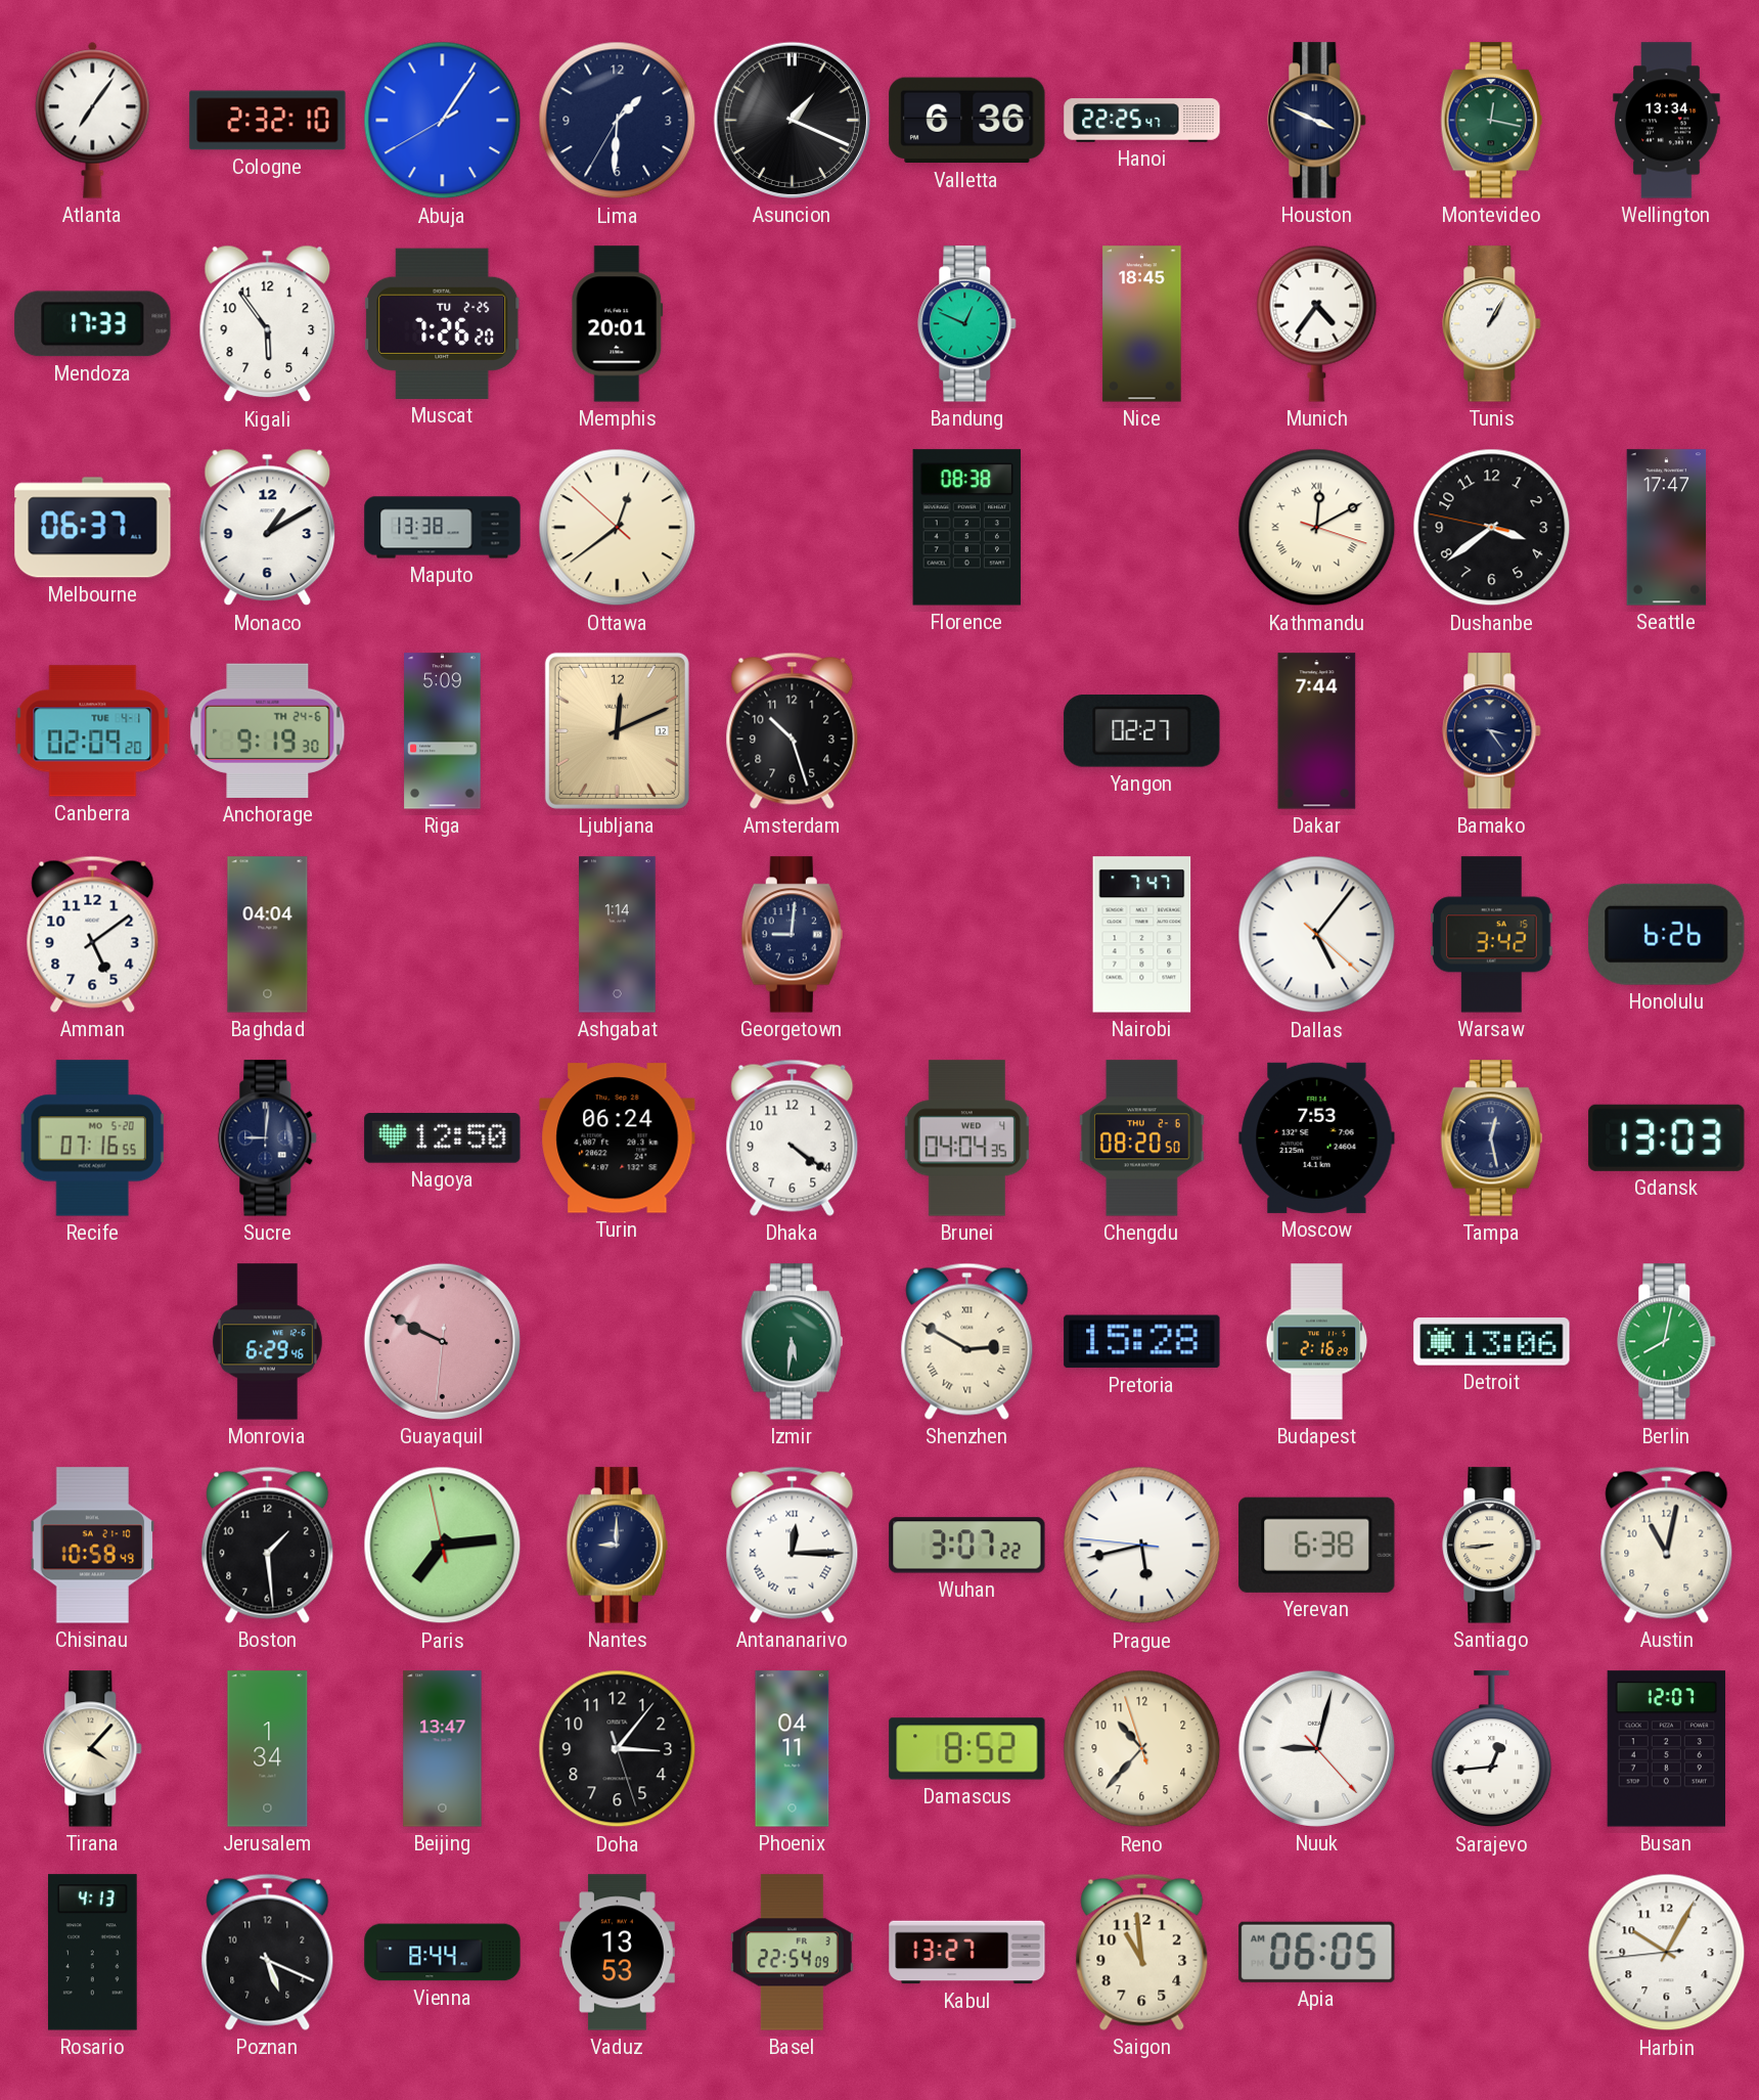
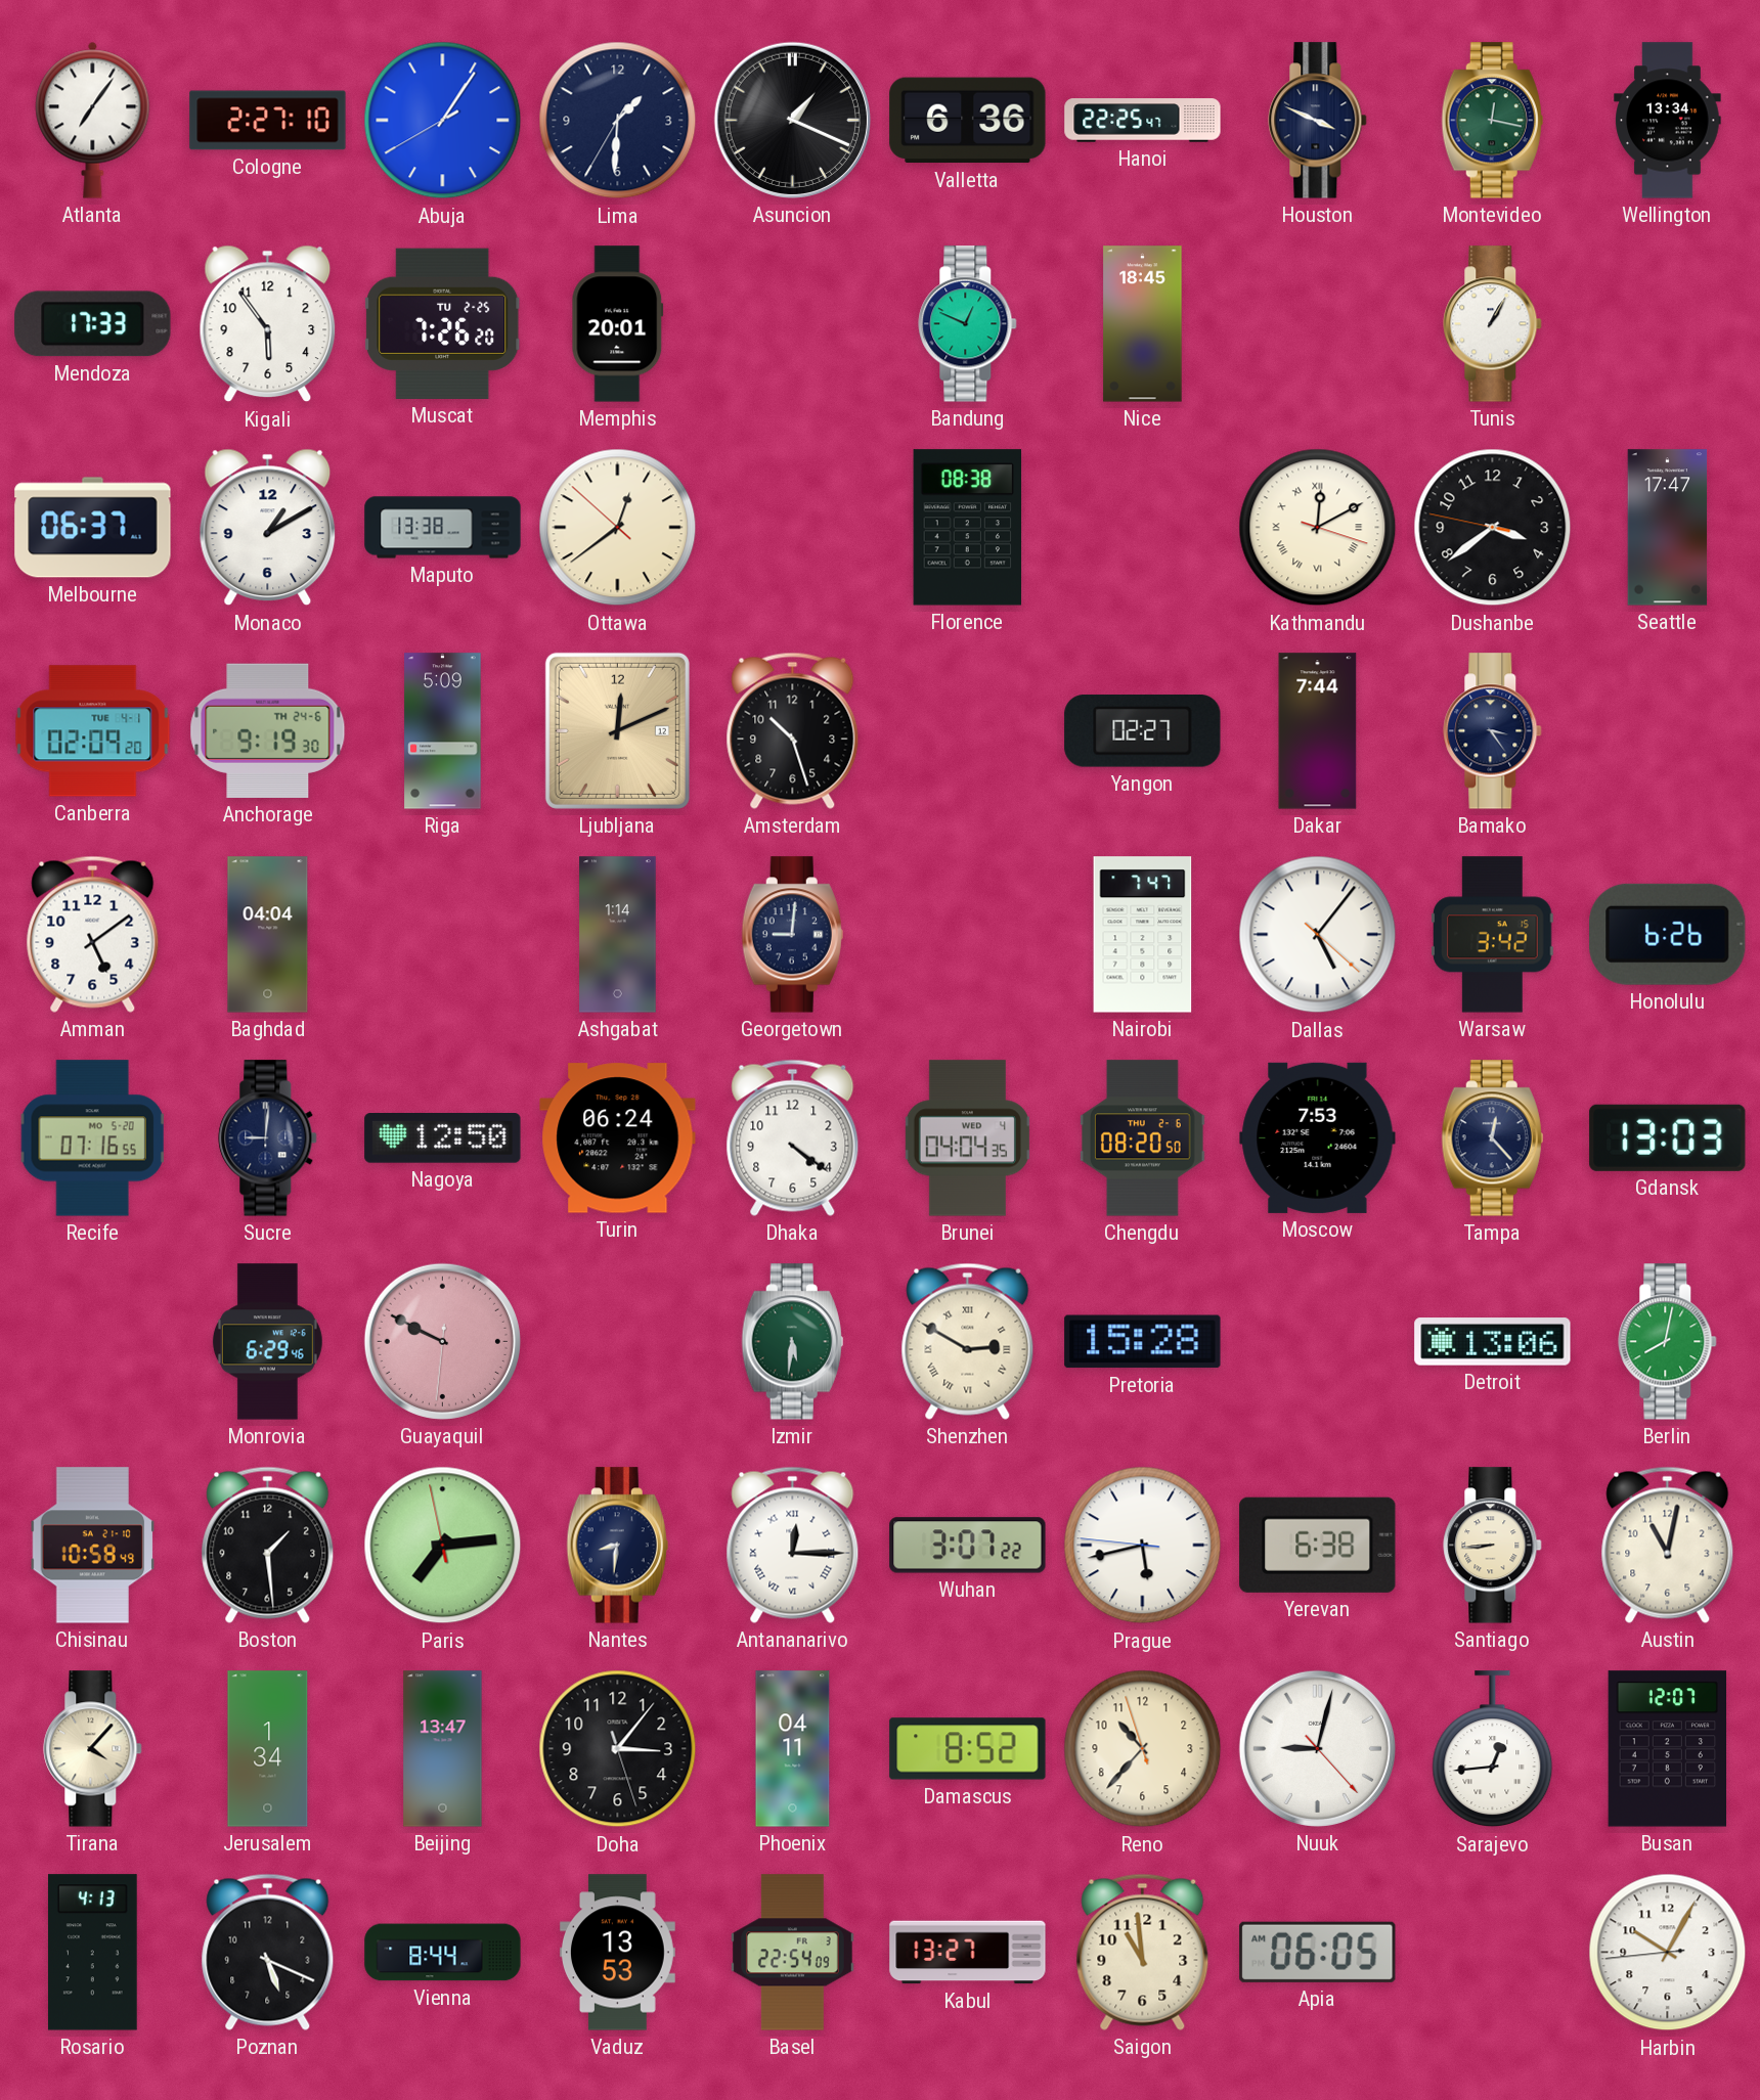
Cologne: 2:32 -> 2:27
Munich: 4:36 -> none
Tampa: 12:28 -> 12:23
Budapest: 2:16 -> none
Nantes: 9:00 -> 8:31
